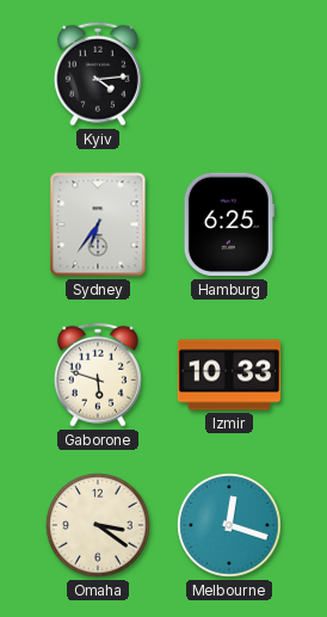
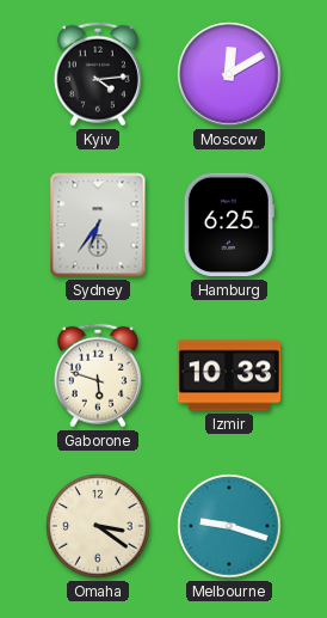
Moscow: none -> 12:10
Melbourne: 12:18 -> 9:18
